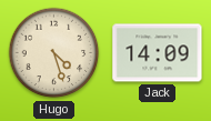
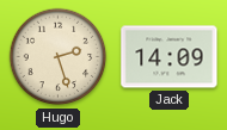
Hugo: 4:27 -> 2:27
